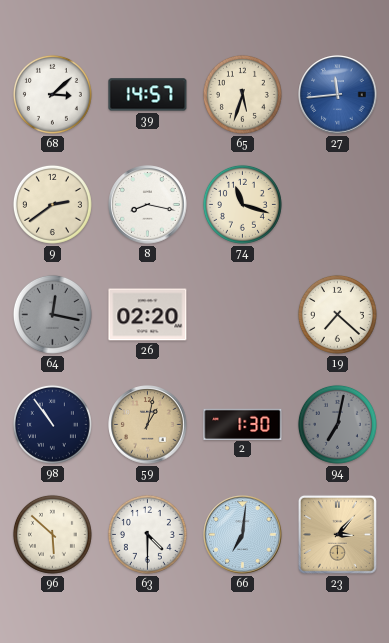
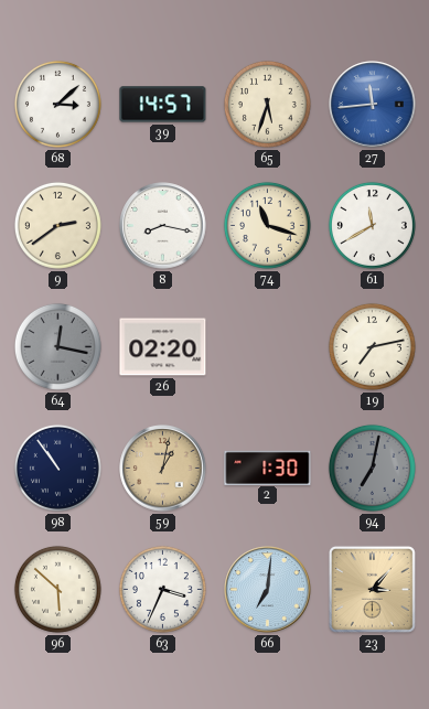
61: none -> 11:40
19: 7:22 -> 7:13
63: 4:30 -> 3:34
